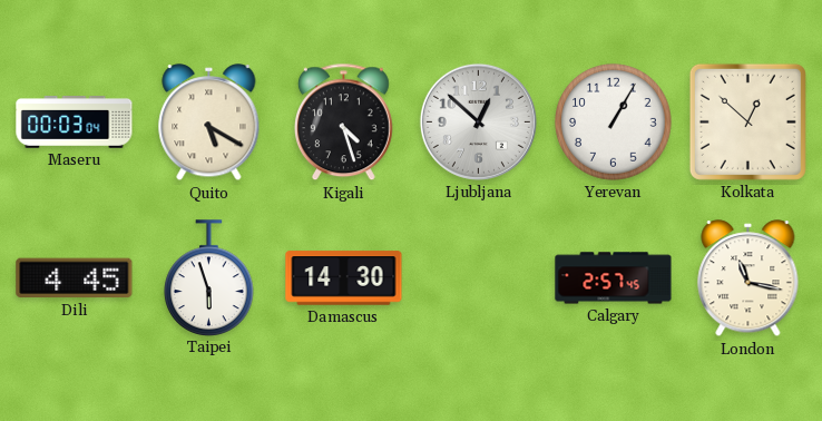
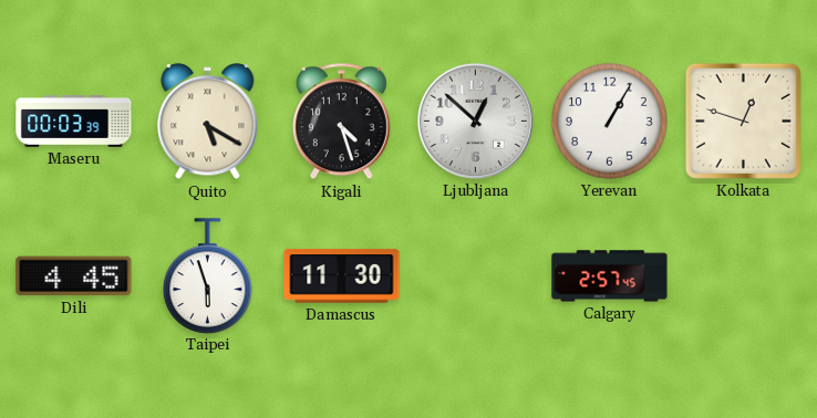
Maseru: 00:03:04 -> 00:03:39
Kolkata: 12:52 -> 12:48
Damascus: 14:30 -> 11:30
London: 11:17 -> none
